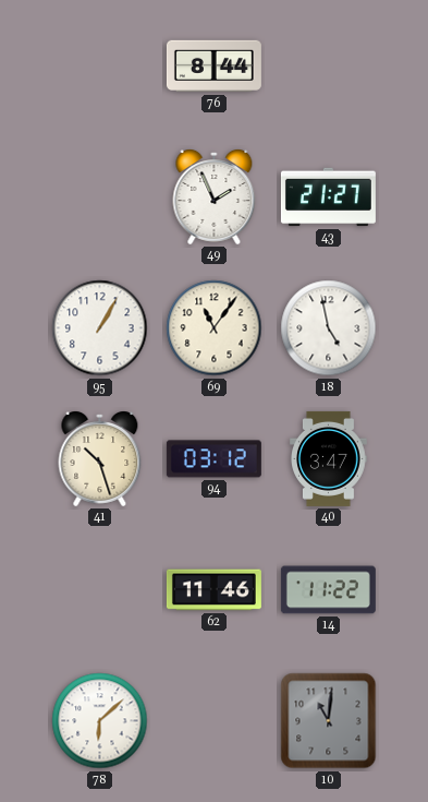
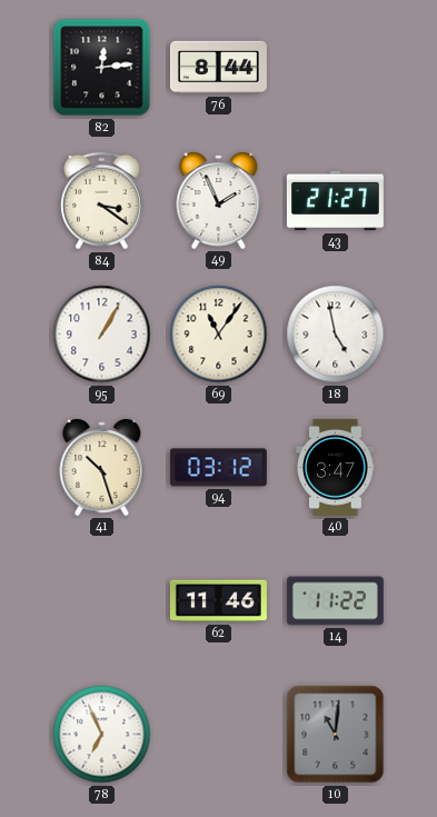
82: none -> 12:14
84: none -> 3:21
78: 6:08 -> 6:56
